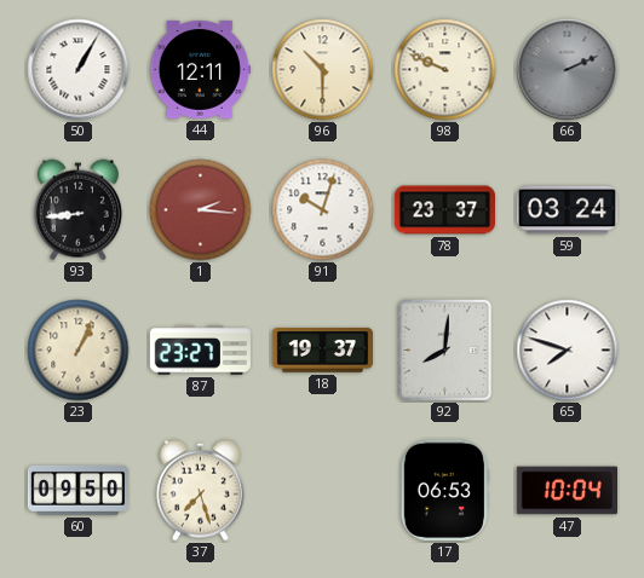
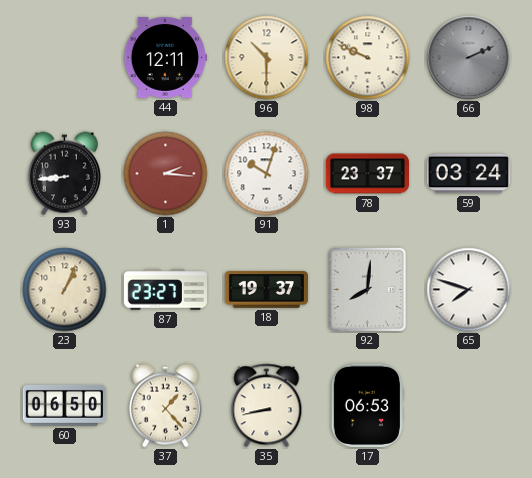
50: 1:05 -> none
60: 09:50 -> 06:50
37: 7:27 -> 1:23
35: none -> 8:43
47: 10:04 -> none
